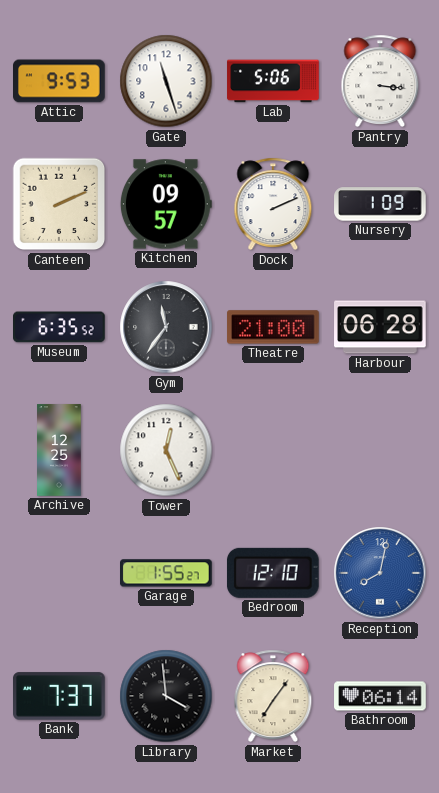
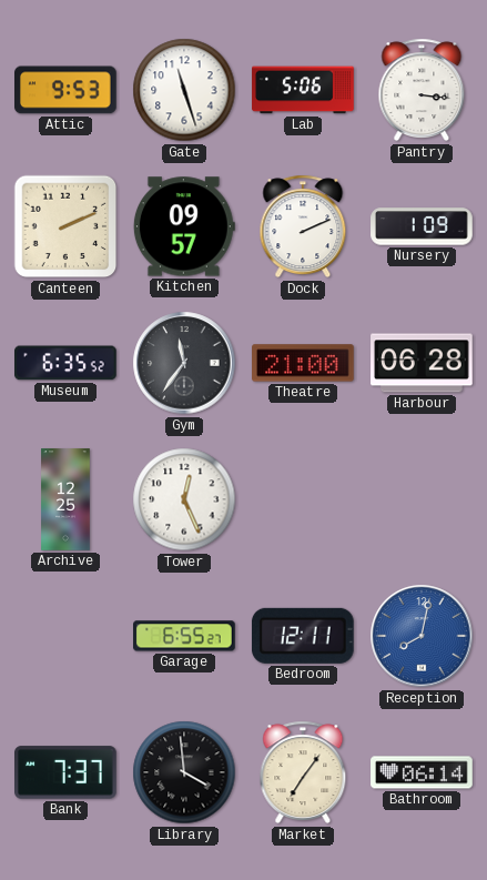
Garage: 1:55 -> 6:55
Bedroom: 12:10 -> 12:11
